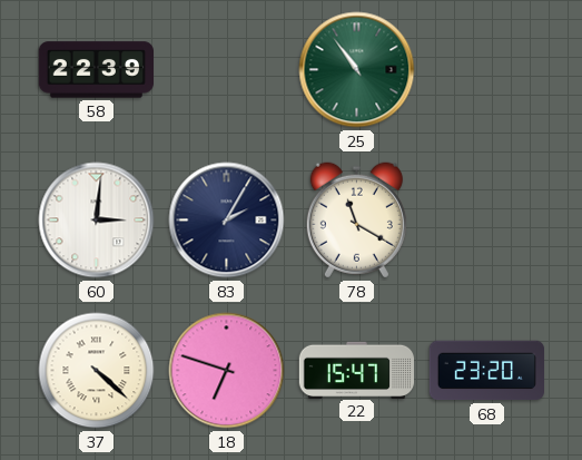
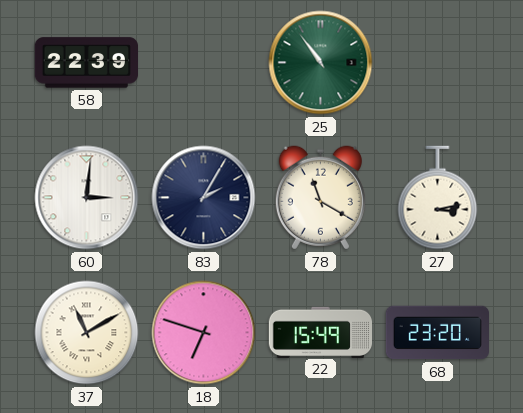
27: none -> 3:13
37: 4:22 -> 11:10
22: 15:47 -> 15:49
